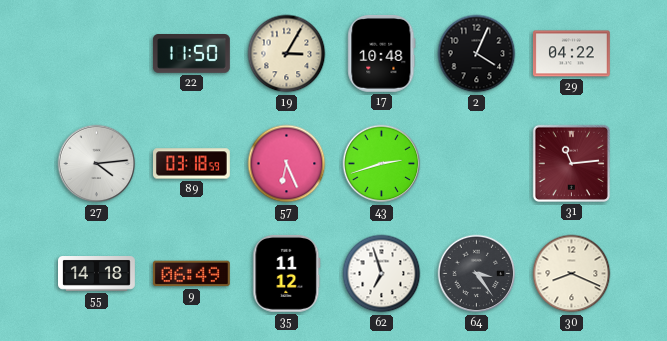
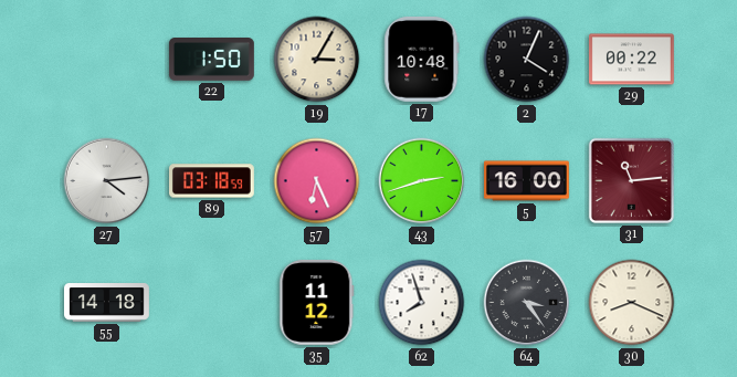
22: 11:50 -> 1:50
29: 04:22 -> 00:22
5: none -> 16:00
9: 06:49 -> none
62: 6:57 -> 7:57
